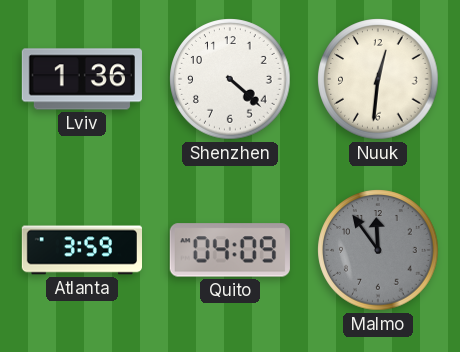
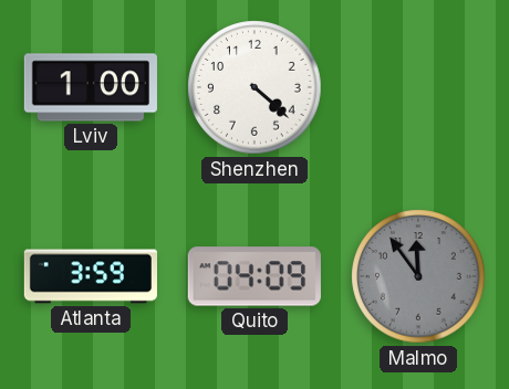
Lviv: 1:36 -> 1:00
Nuuk: 12:31 -> none
